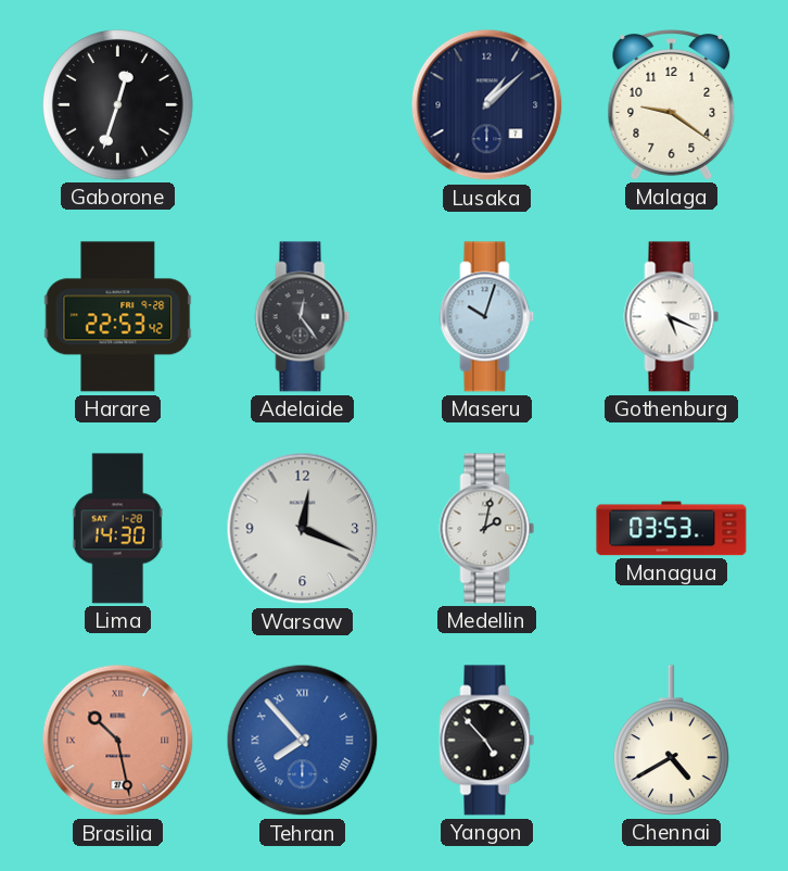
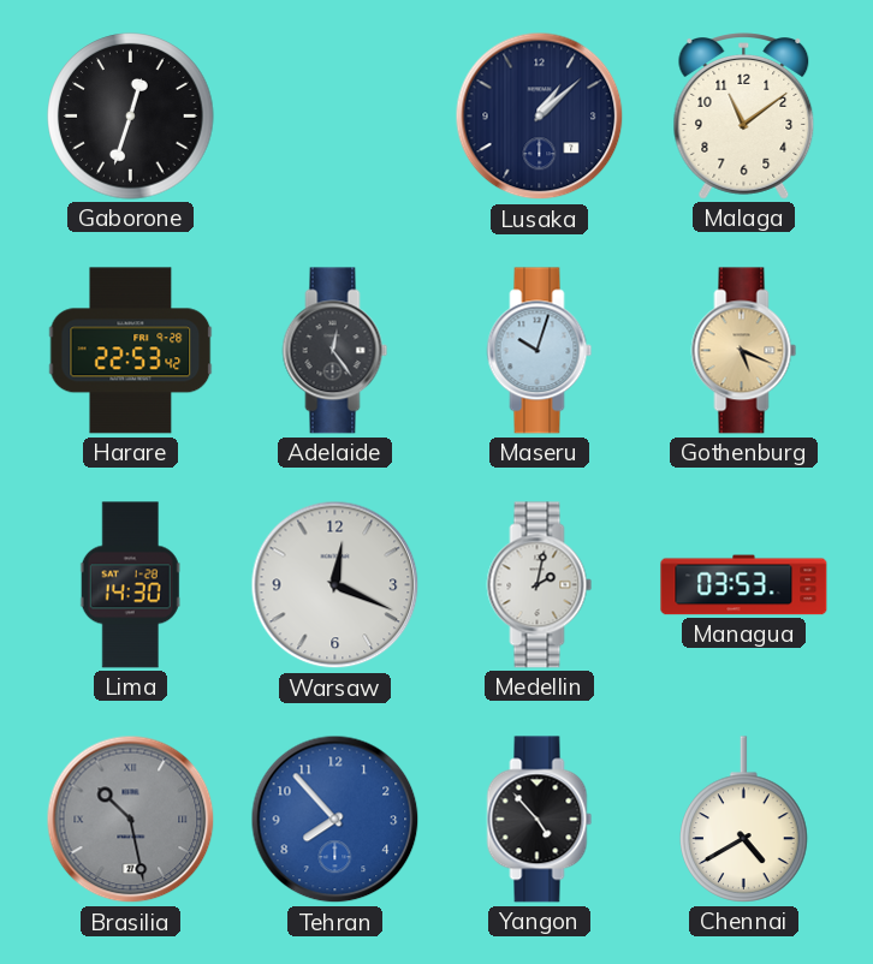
Malaga: 9:21 -> 11:09
Gothenburg dial: white -> champagne
Brasilia dial: salmon -> grey
Tehran numerals: Roman -> Arabic
